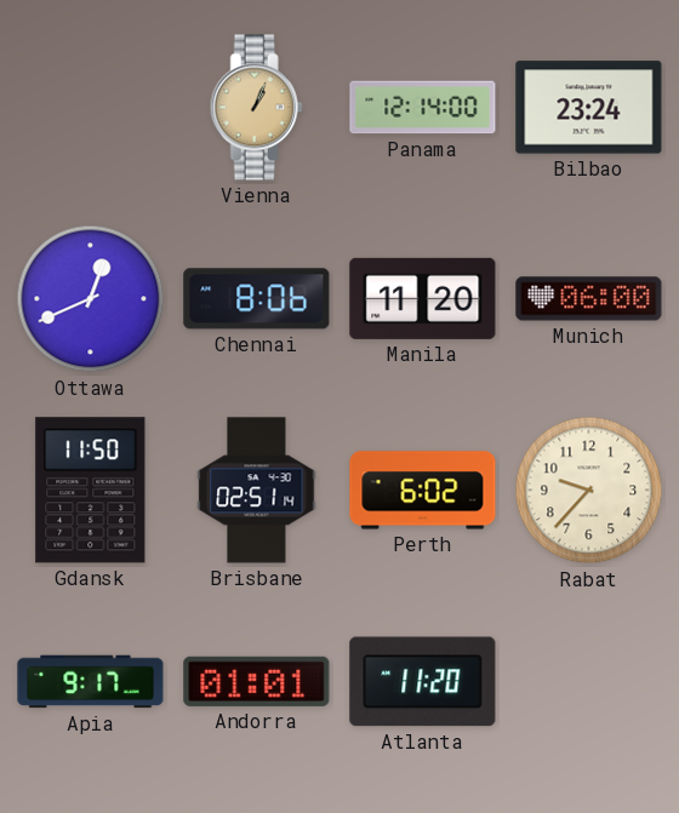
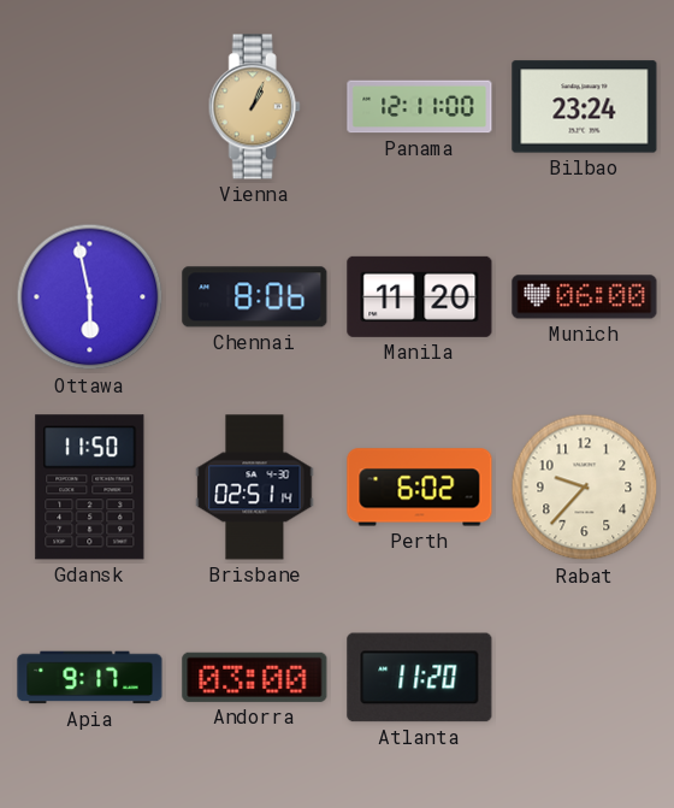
Panama: 12:14 -> 12:11
Ottawa: 12:41 -> 5:58
Andorra: 01:01 -> 03:00
